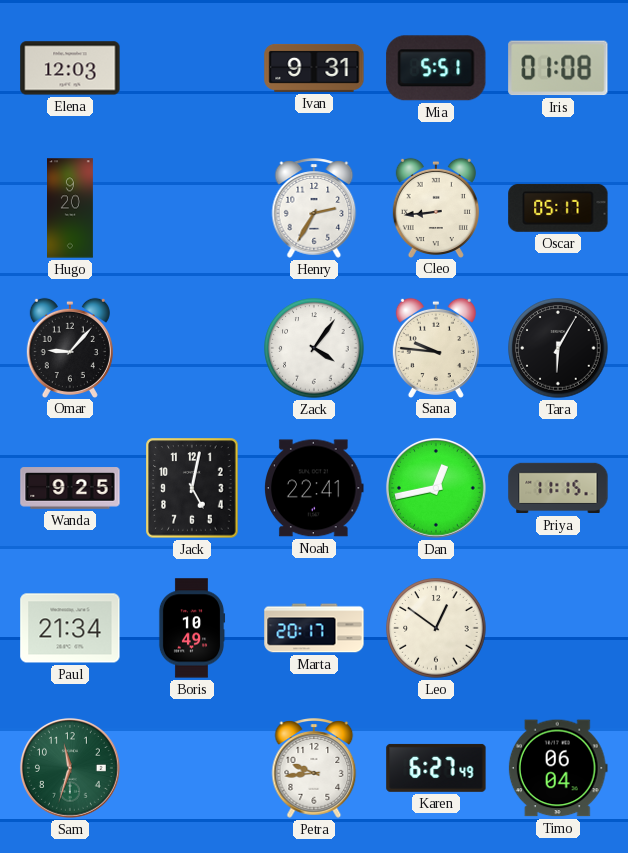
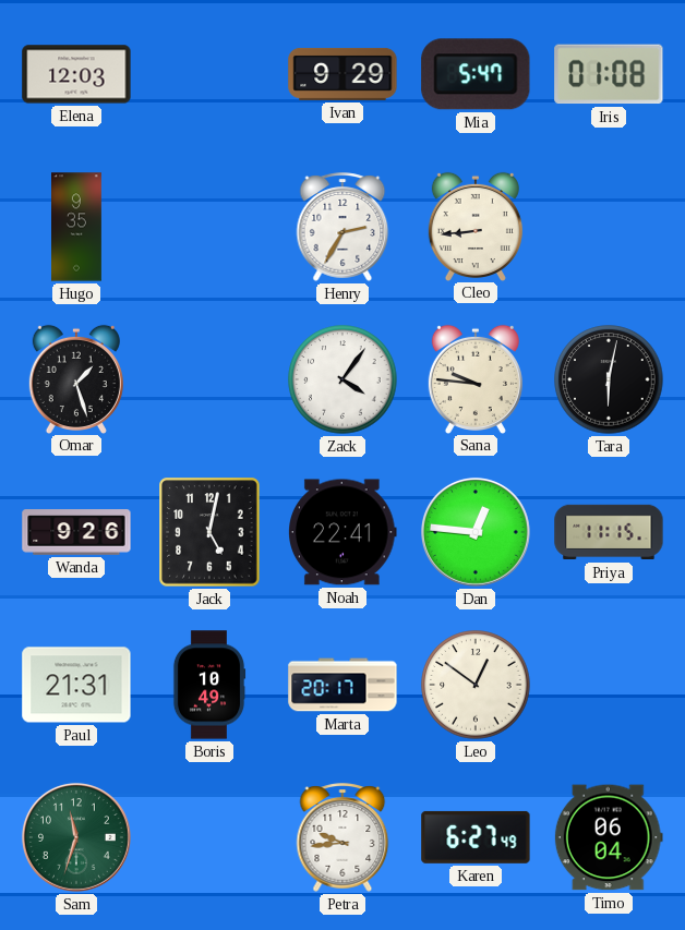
Ivan: 9:31 -> 9:29
Mia: 5:51 -> 5:47
Hugo: 9:20 -> 9:35
Oscar: 05:17 -> none
Omar: 9:07 -> 1:27
Tara: 6:05 -> 6:02
Wanda: 9:25 -> 9:26
Dan: 12:43 -> 12:46
Paul: 21:34 -> 21:31
